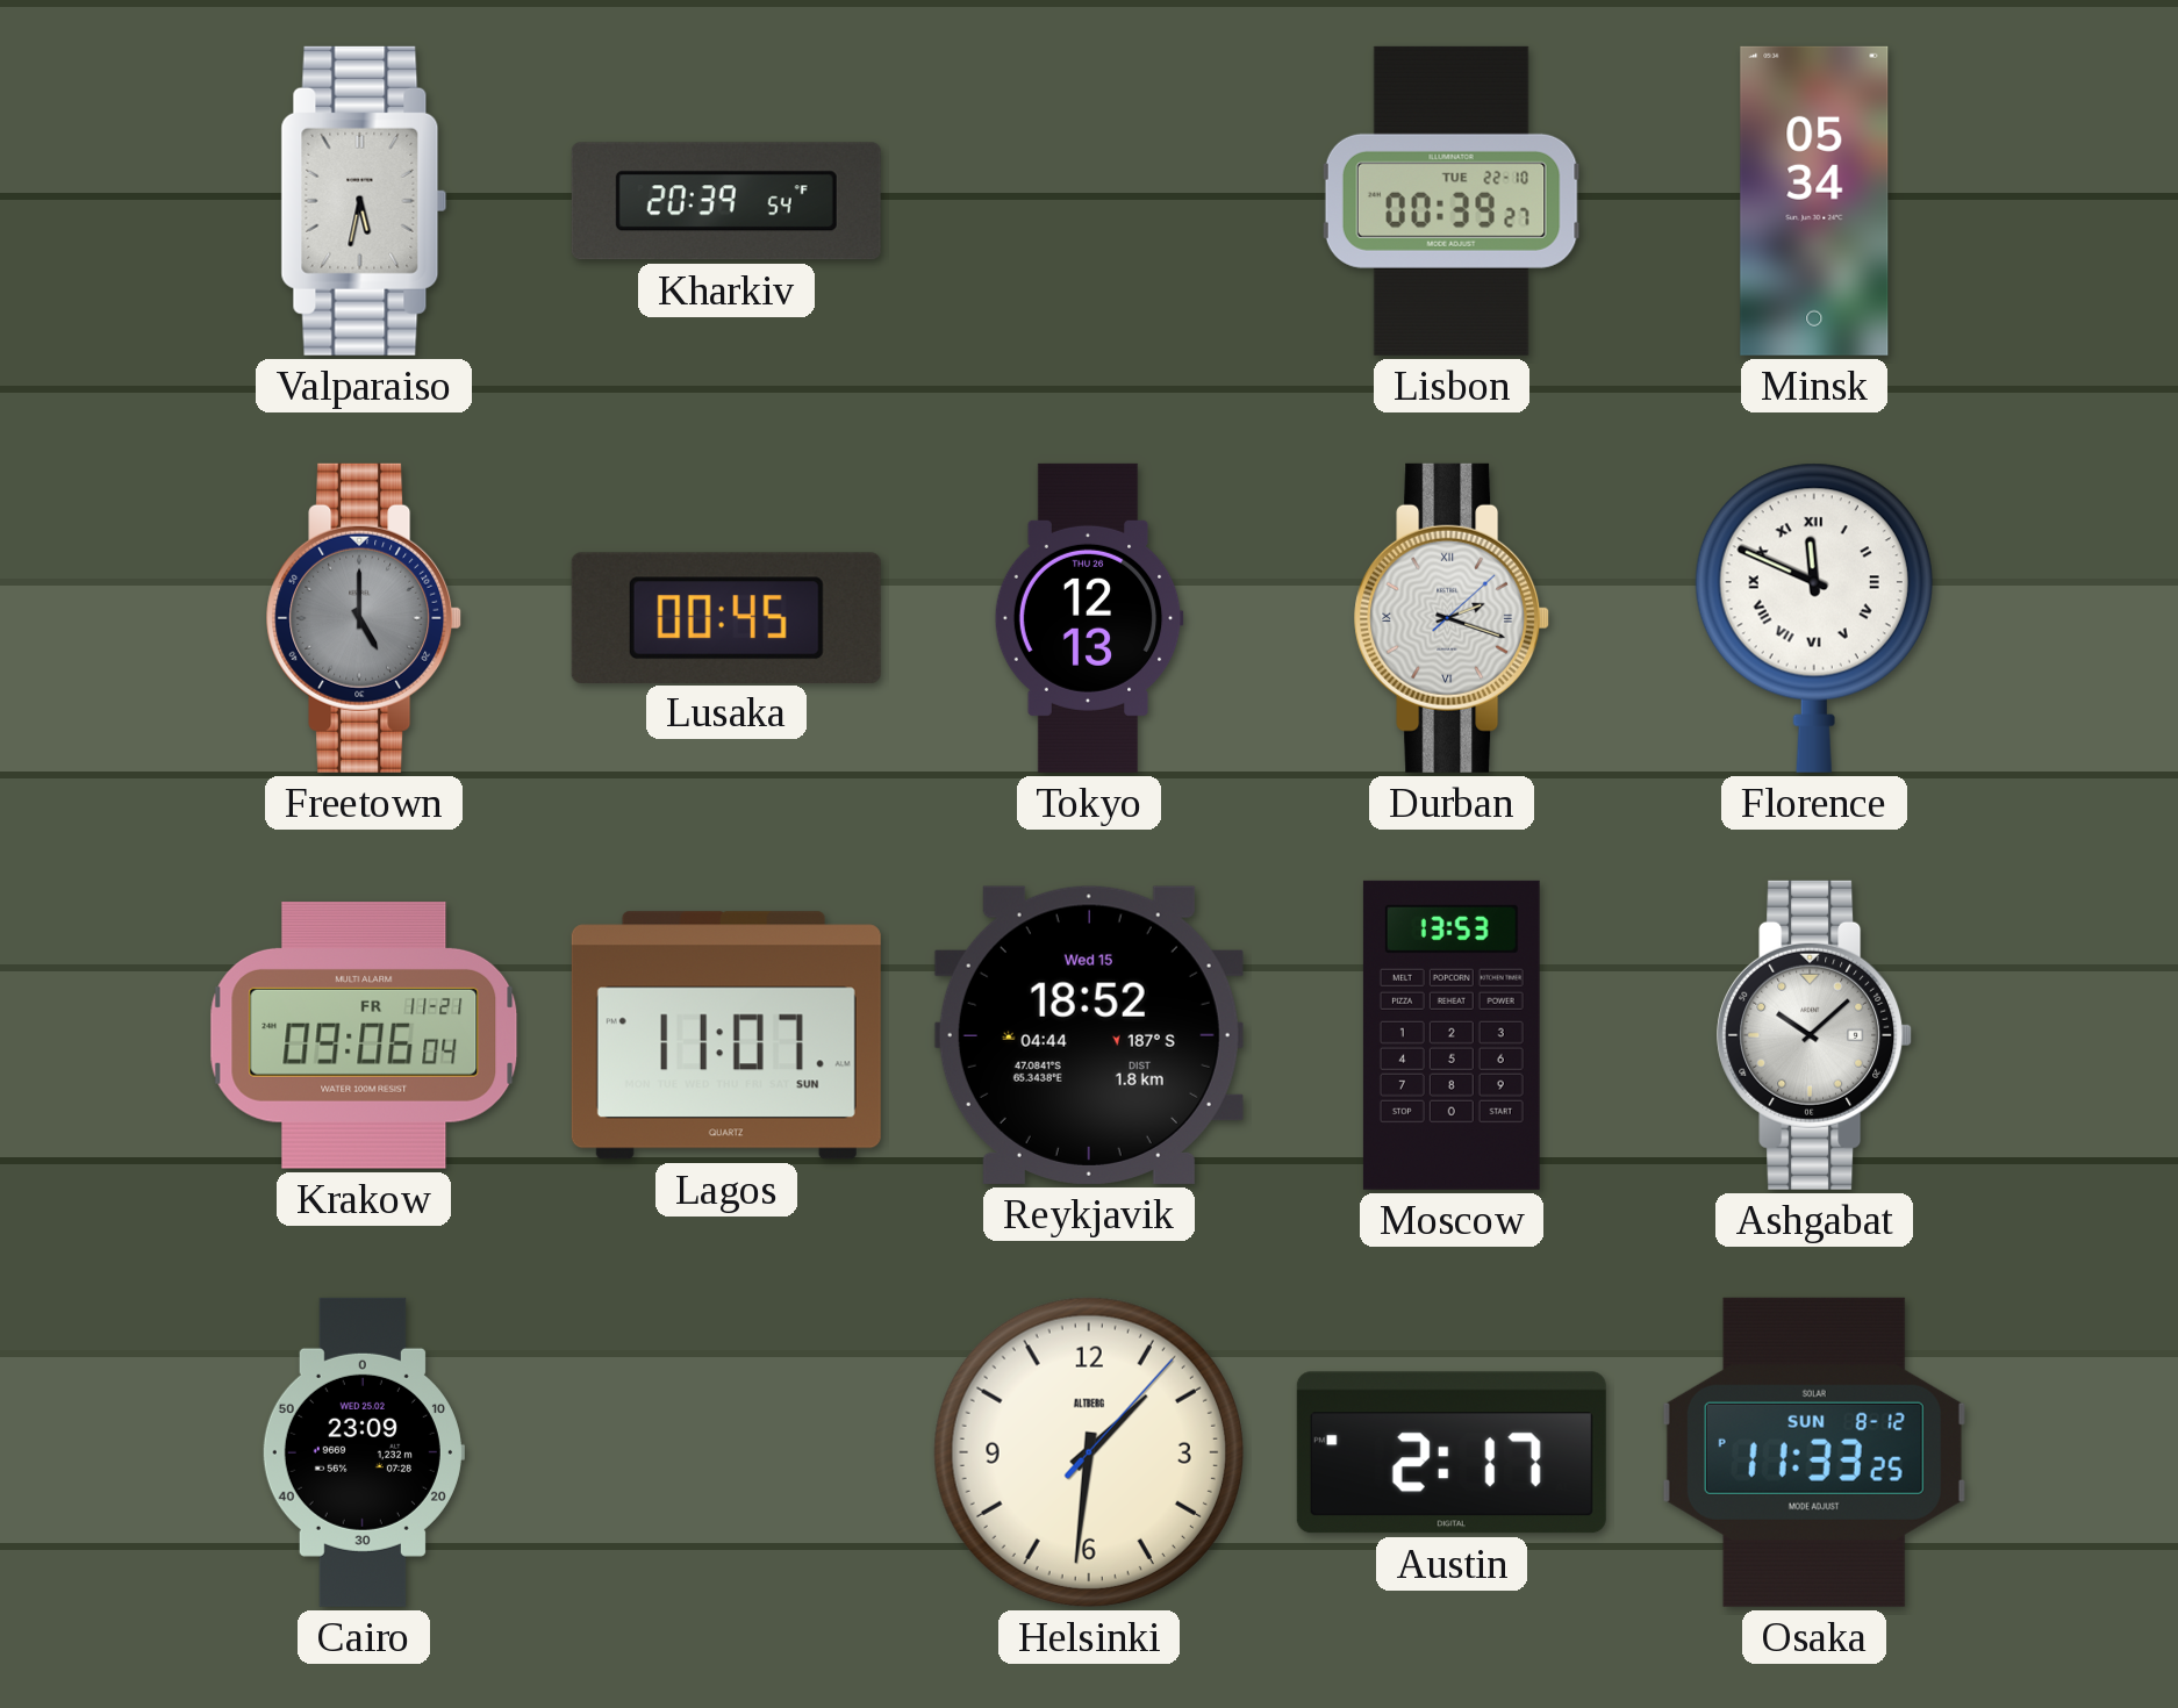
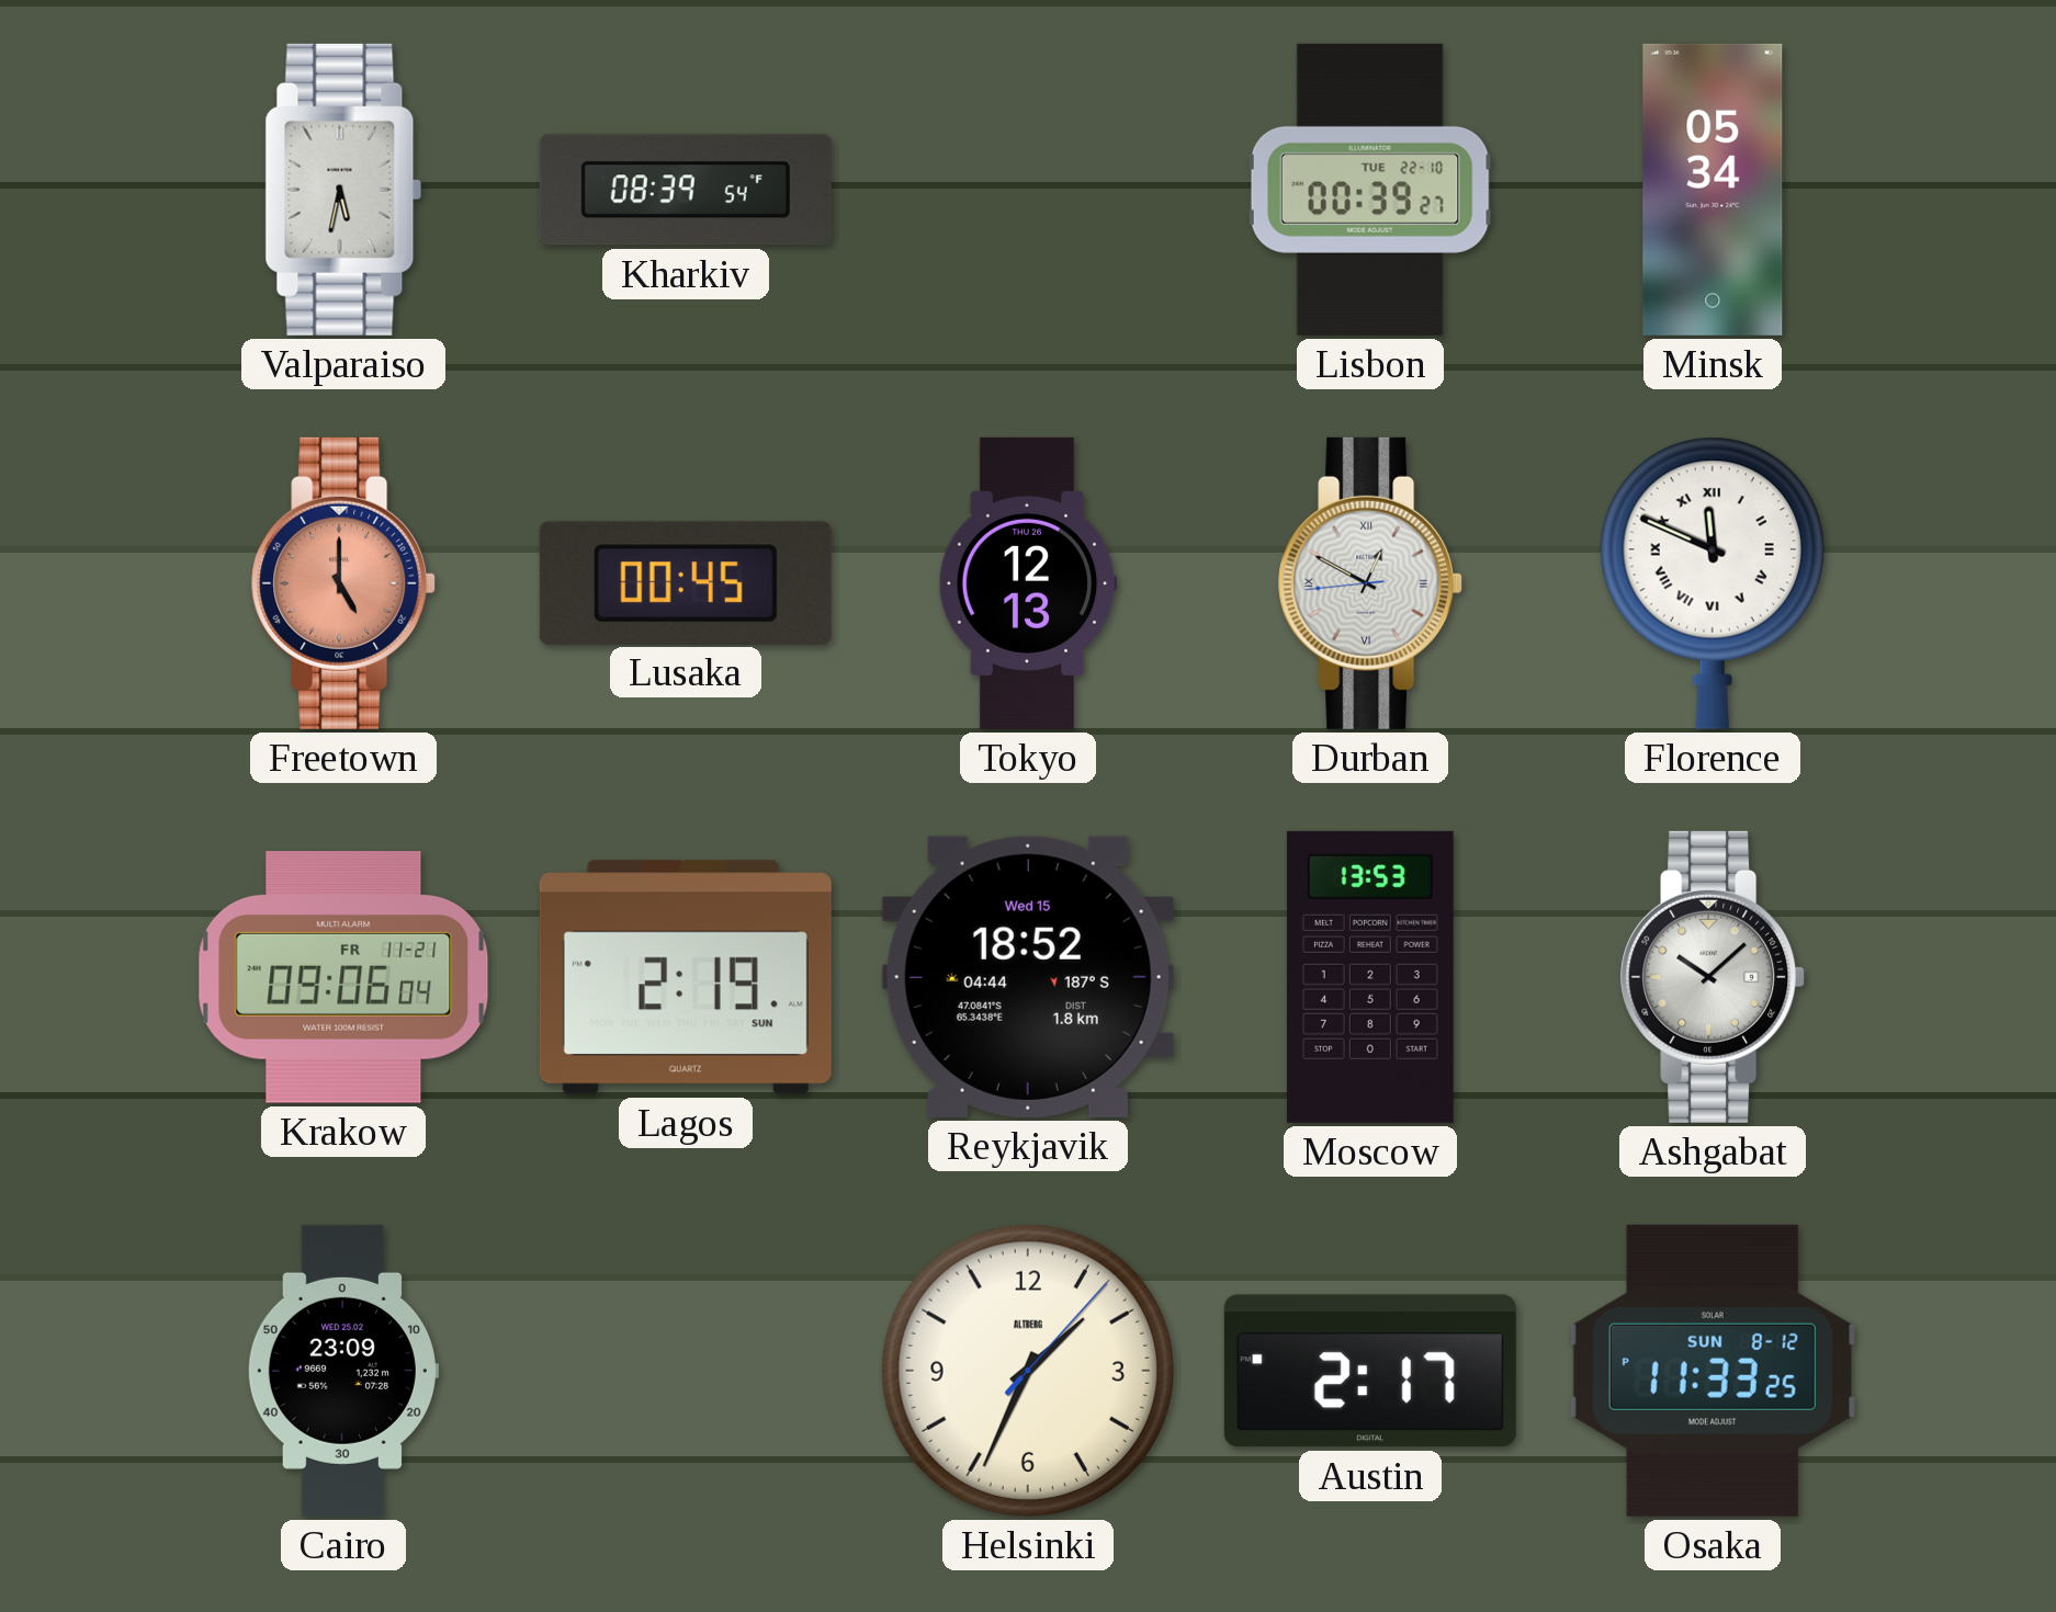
Kharkiv: 20:39 -> 08:39
Freetown dial: grey -> salmon
Durban: 2:18 -> 12:49
Lagos: 11:07 -> 2:19
Helsinki: 1:31 -> 1:34
